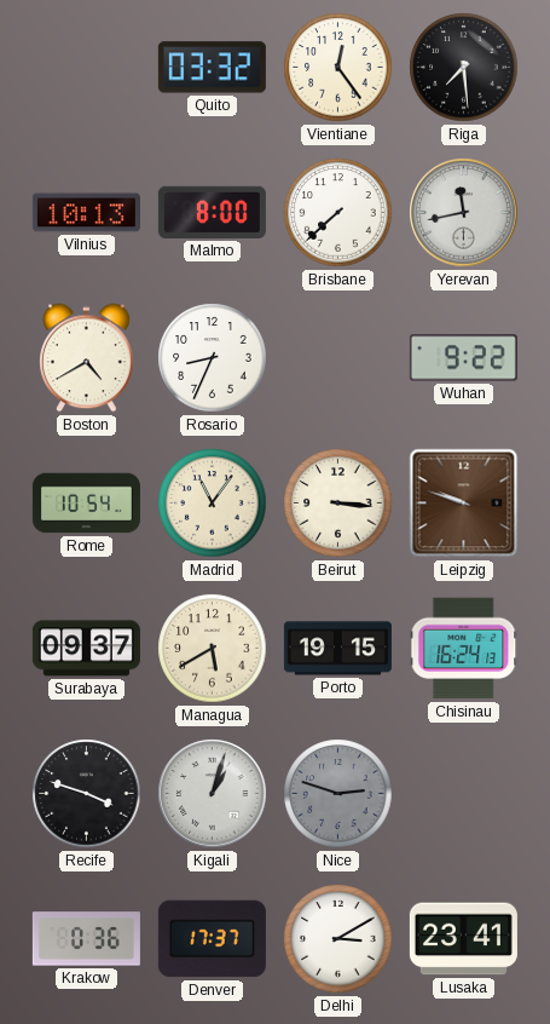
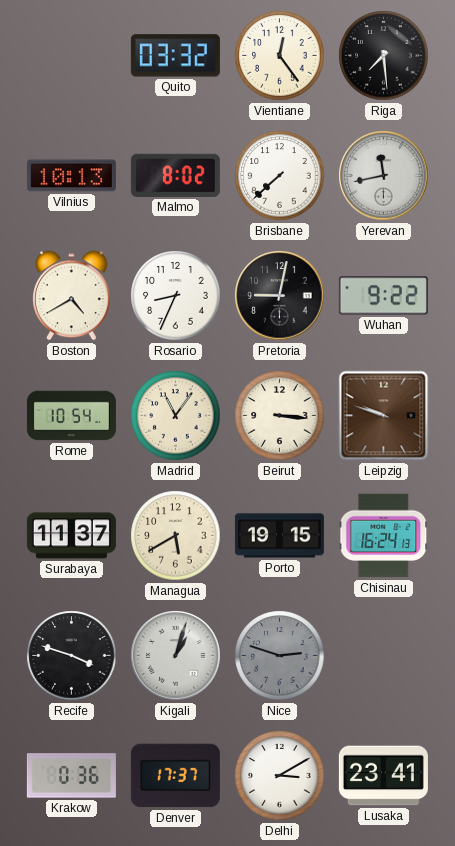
Malmo: 8:00 -> 8:02
Pretoria: none -> 9:02
Surabaya: 09:37 -> 11:37
